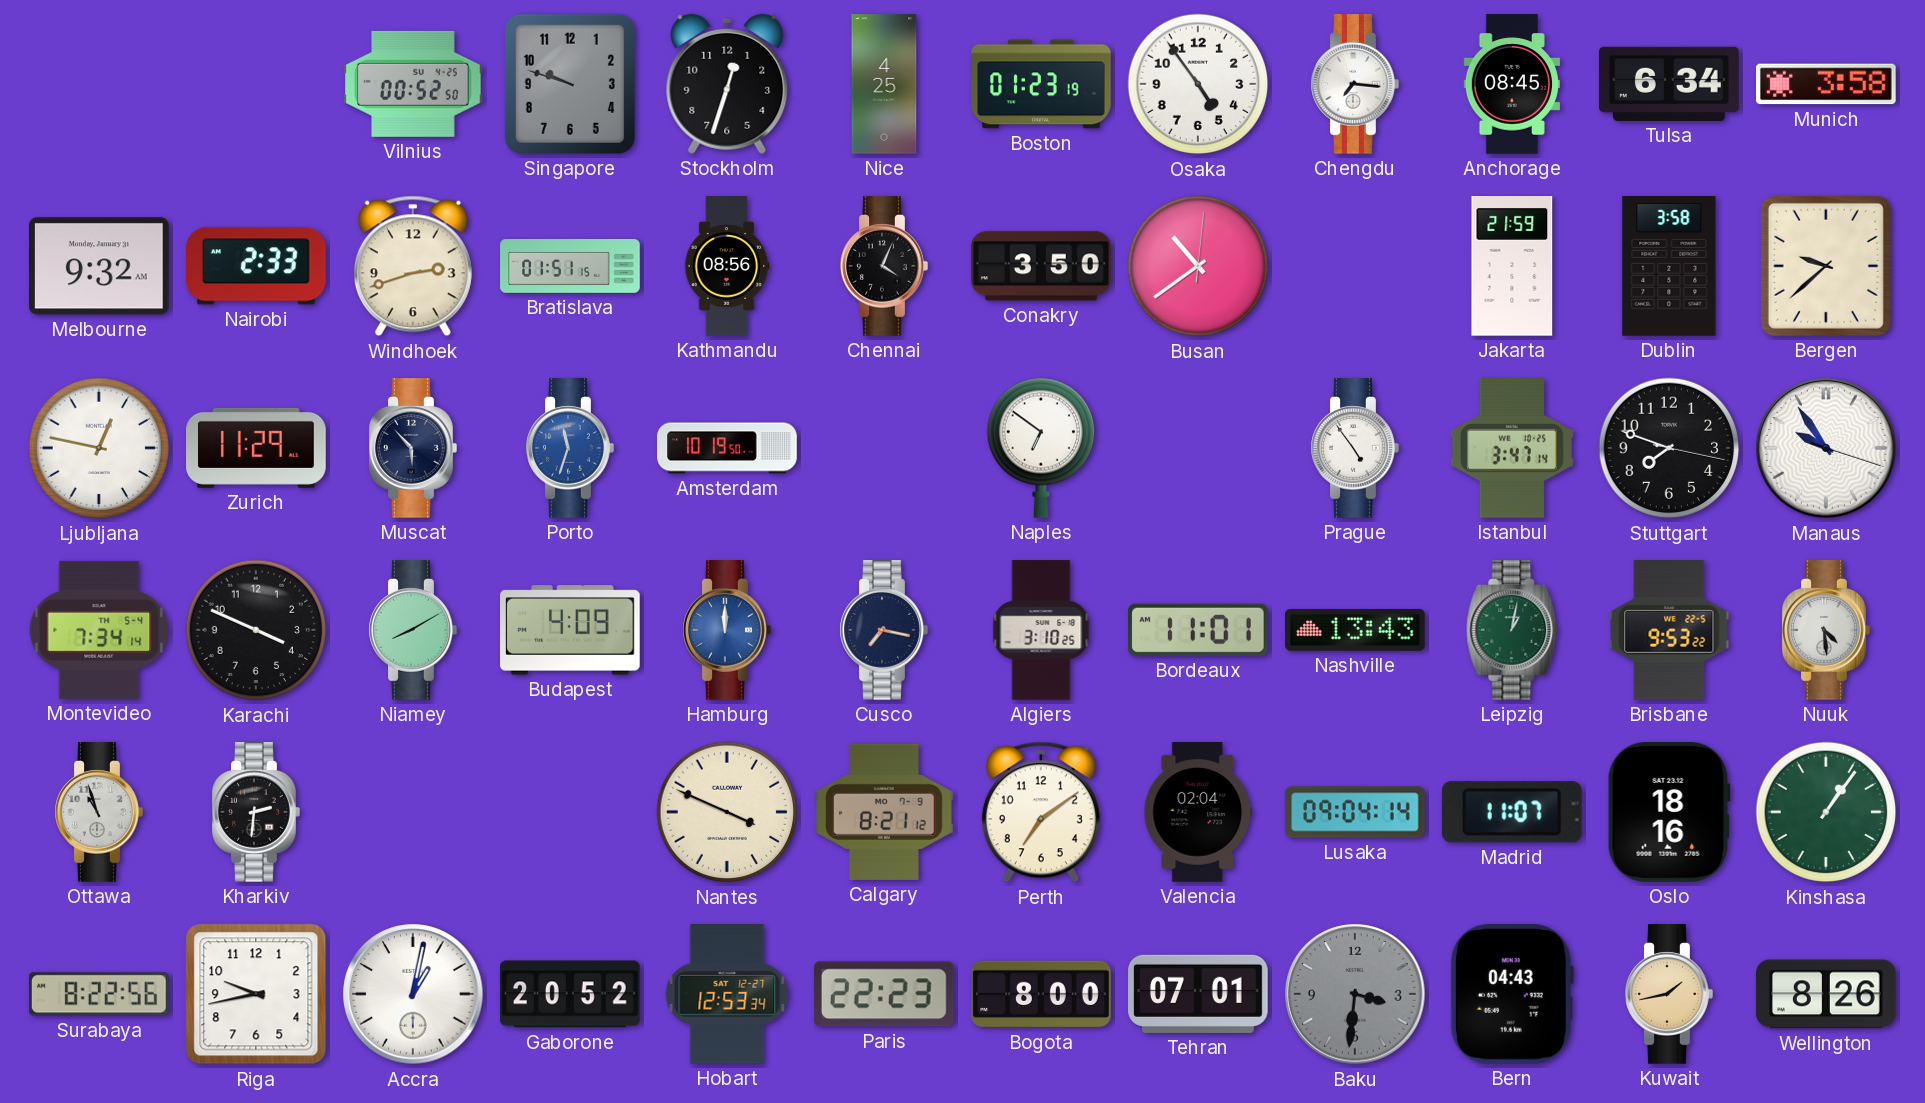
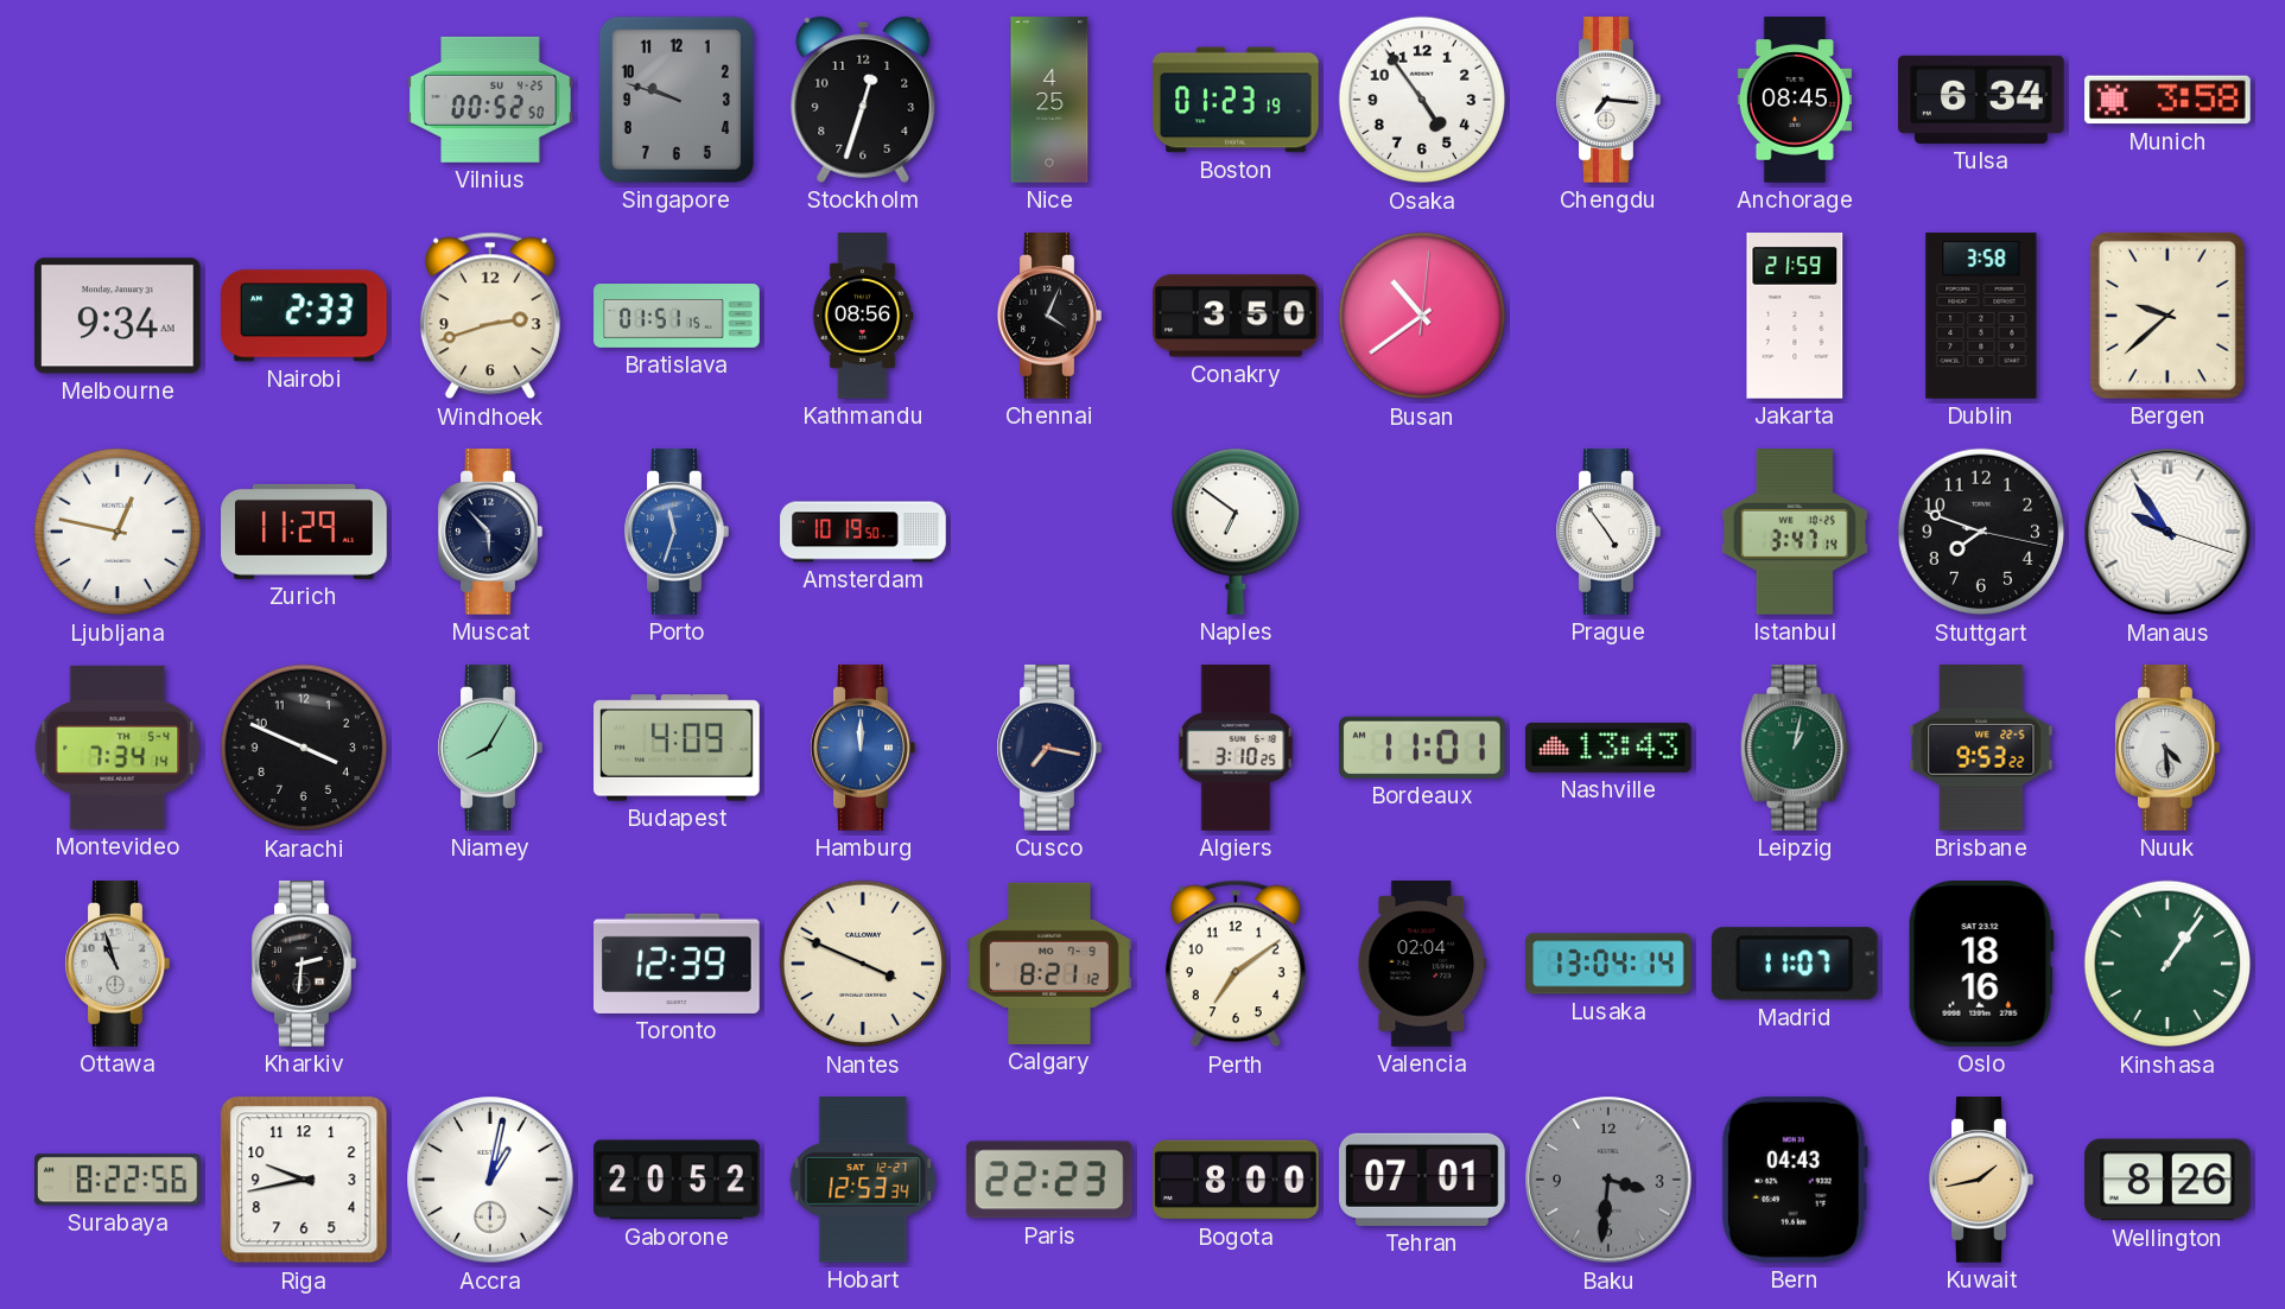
Melbourne: 9:32 -> 9:34
Niamey: 8:10 -> 8:05
Toronto: none -> 12:39
Lusaka: 09:04 -> 13:04
